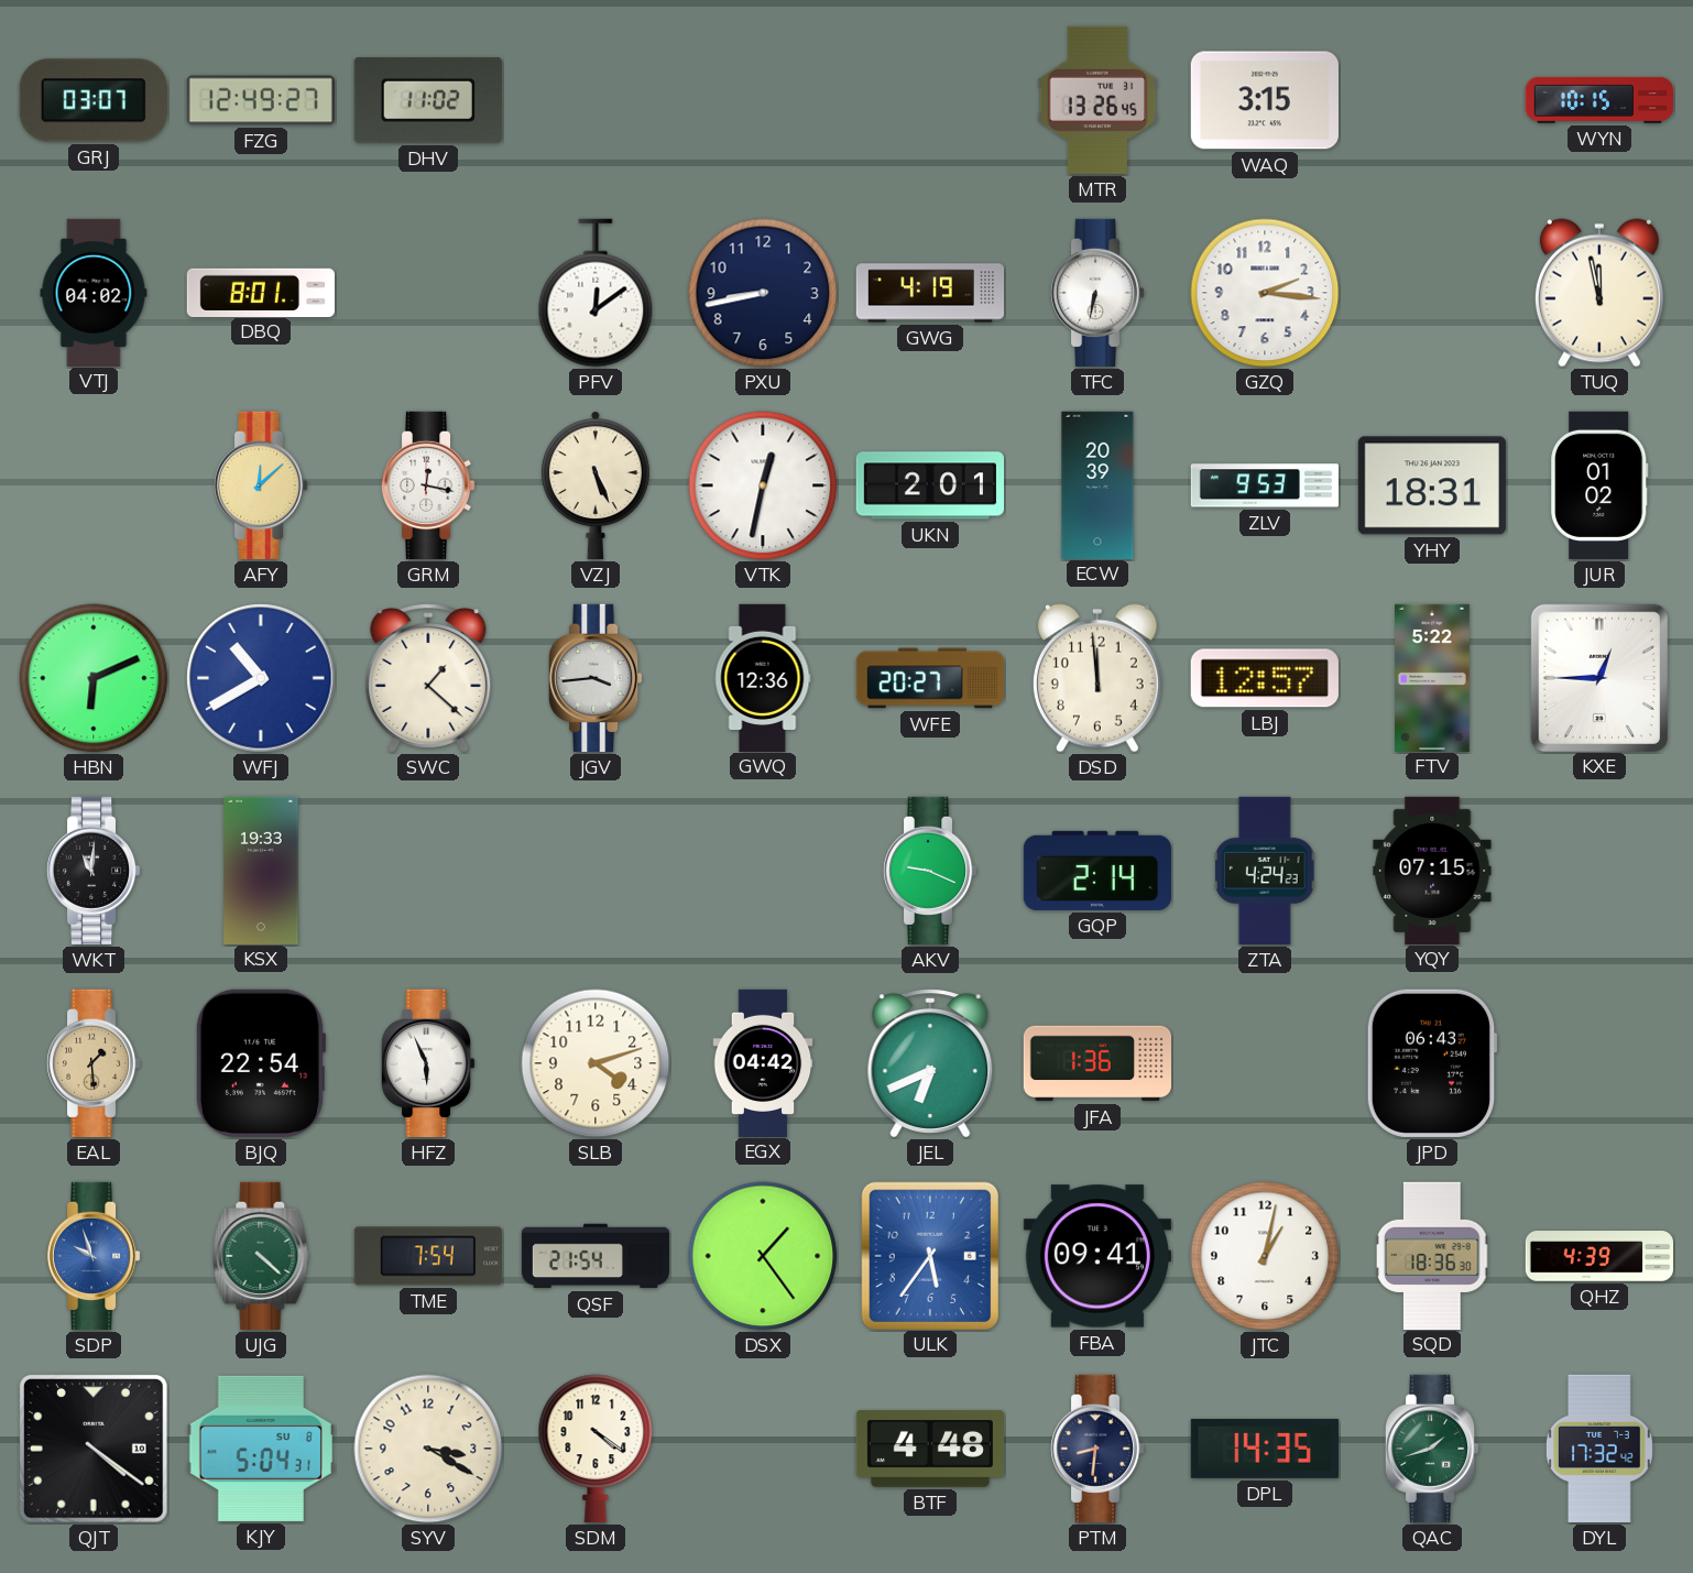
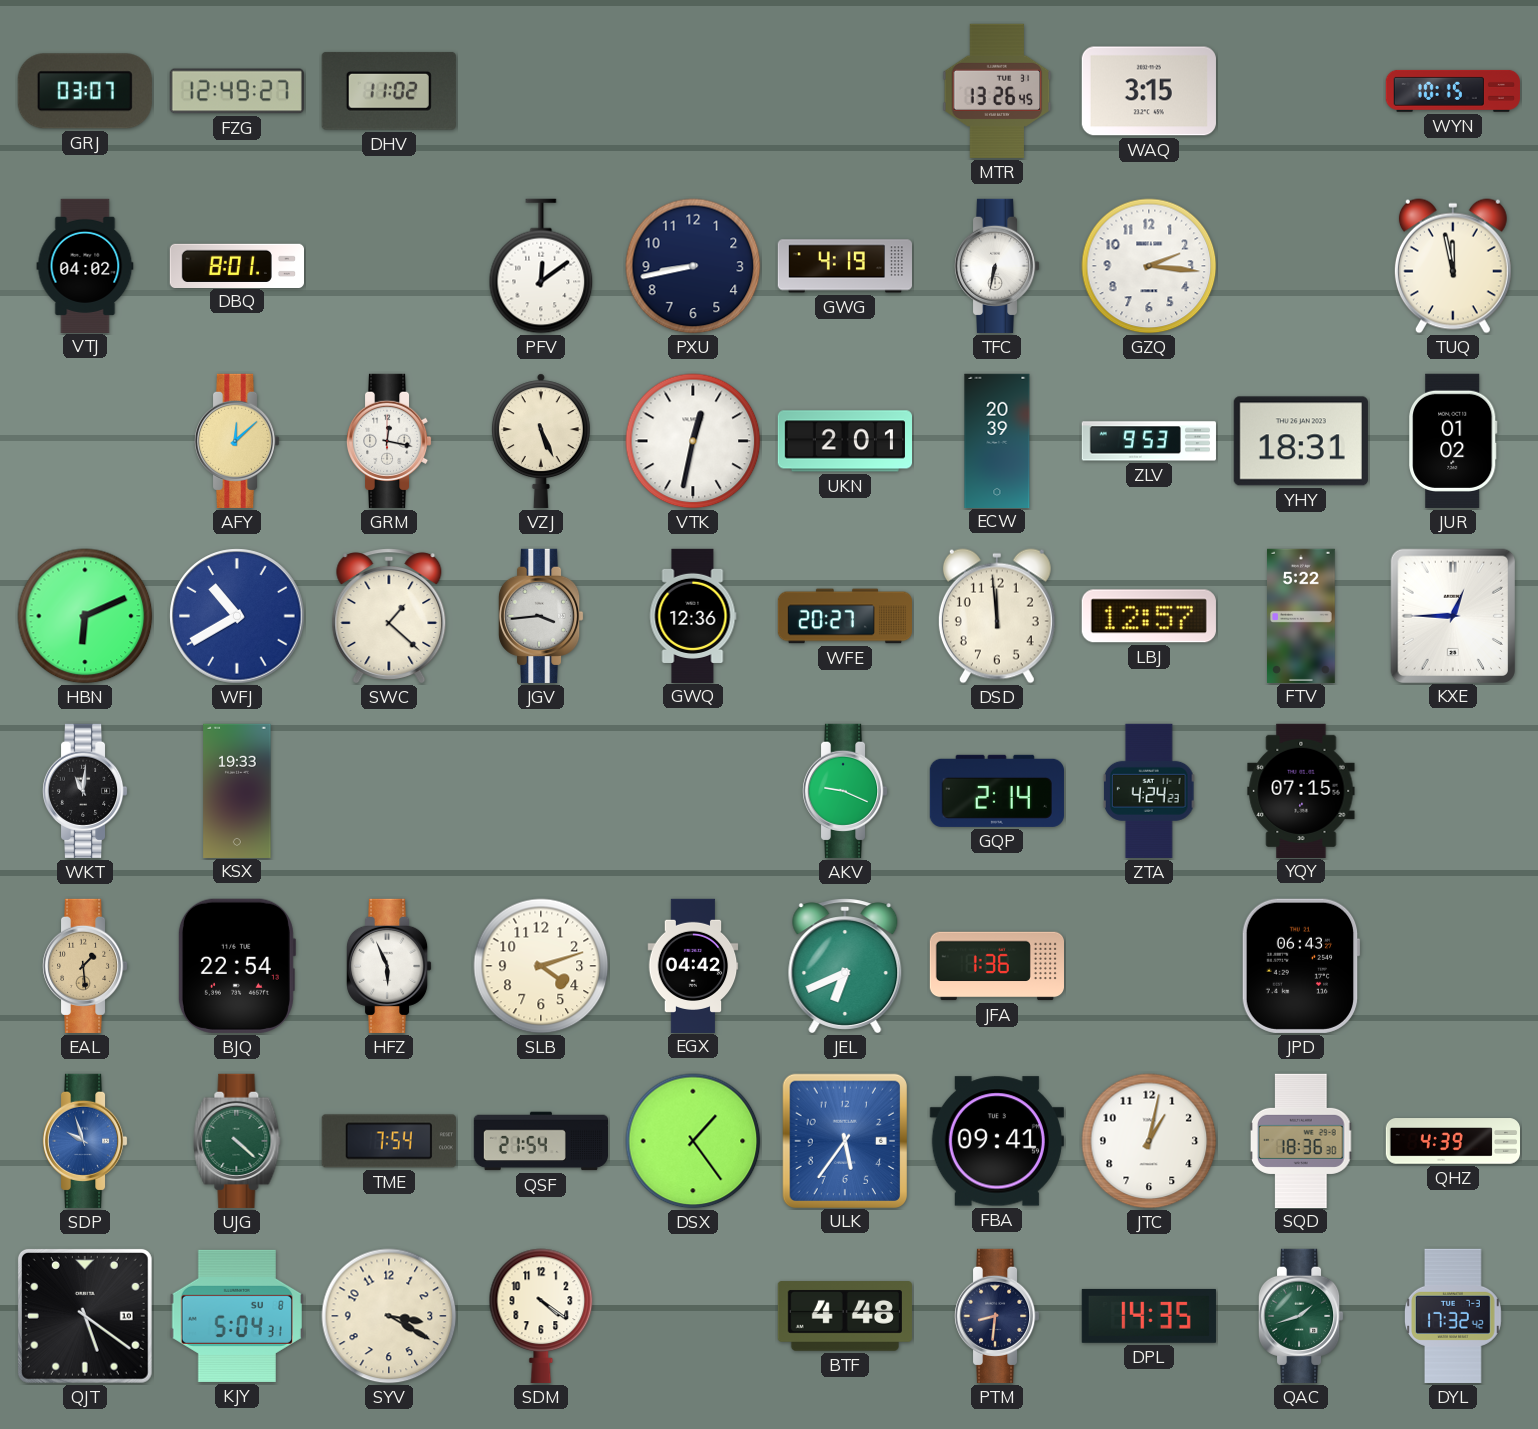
QJT: 4:21 -> 5:21
